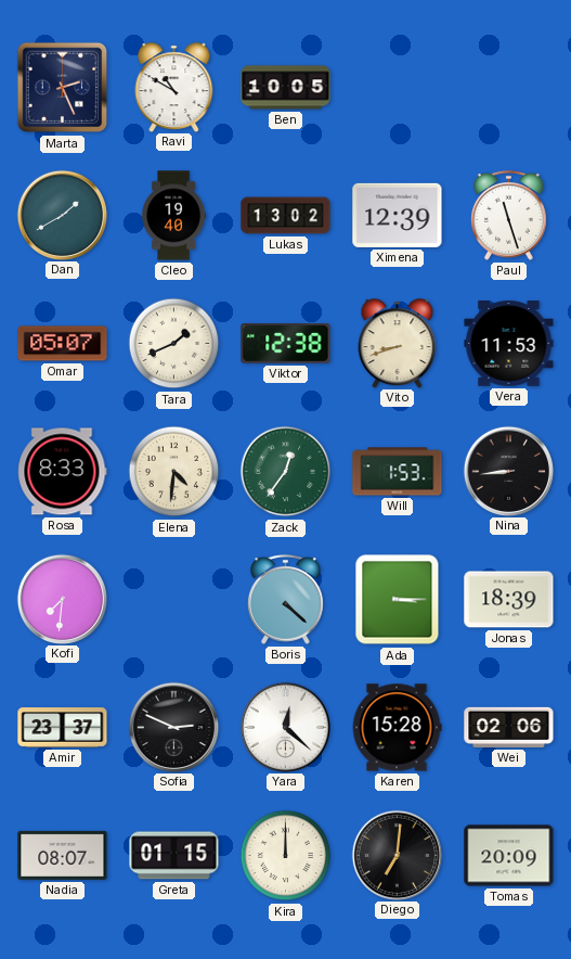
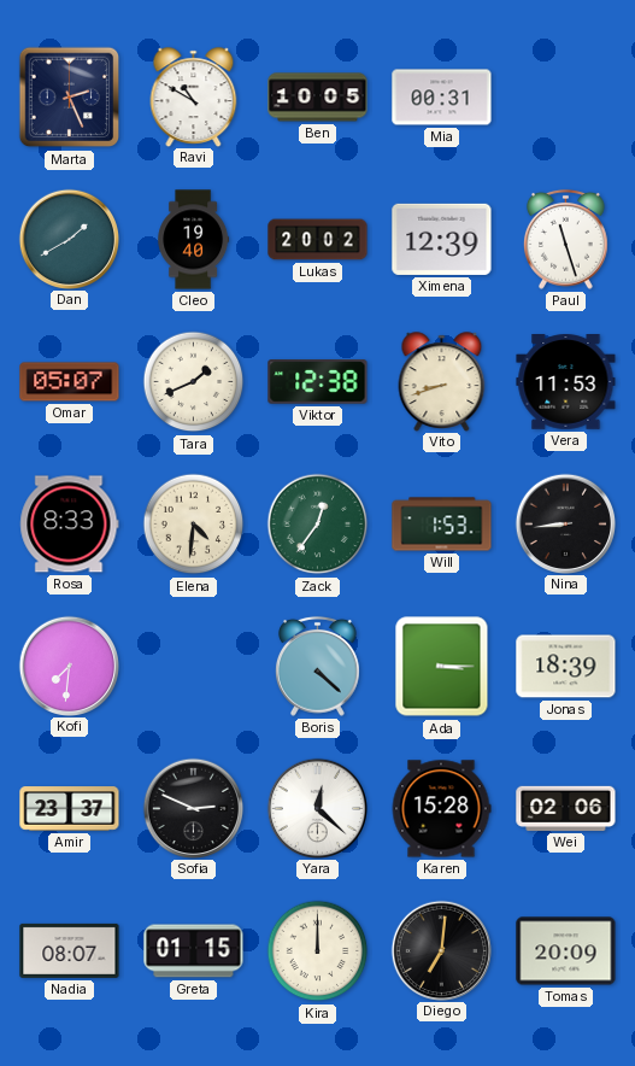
Mia: none -> 00:31
Lukas: 13:02 -> 20:02
